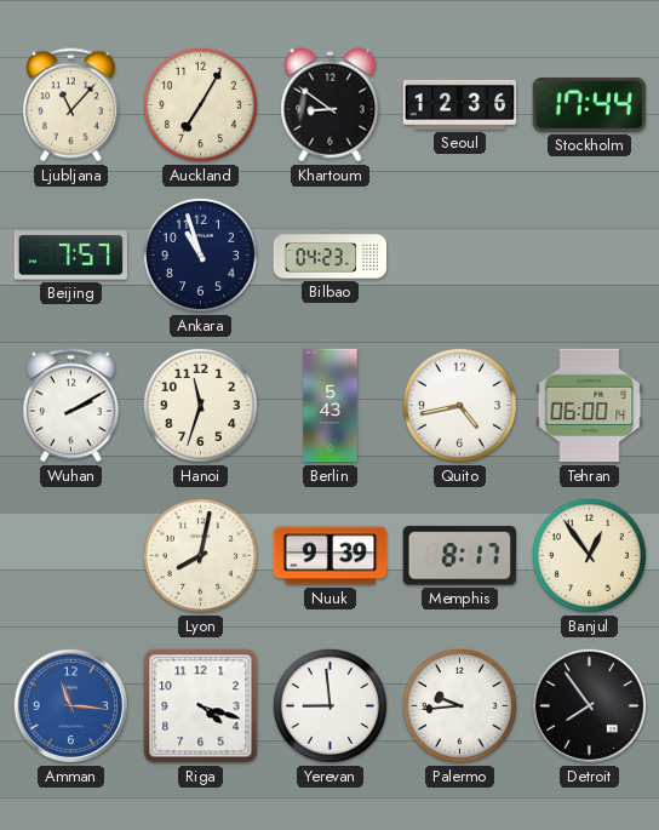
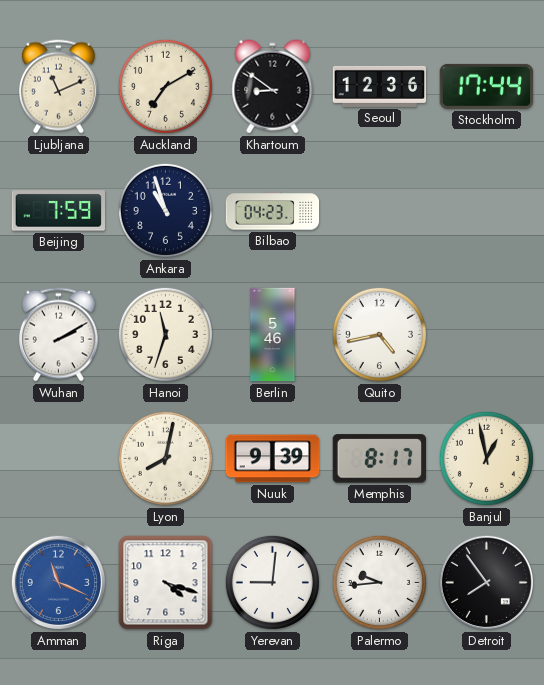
Ljubljana: 11:07 -> 11:11
Auckland: 7:05 -> 7:10
Beijing: 7:57 -> 7:59
Berlin: 5:43 -> 5:46
Tehran: 06:00 -> none
Banjul: 12:54 -> 12:58
Amman: 11:16 -> 11:19
Yerevan: 8:59 -> 9:01
